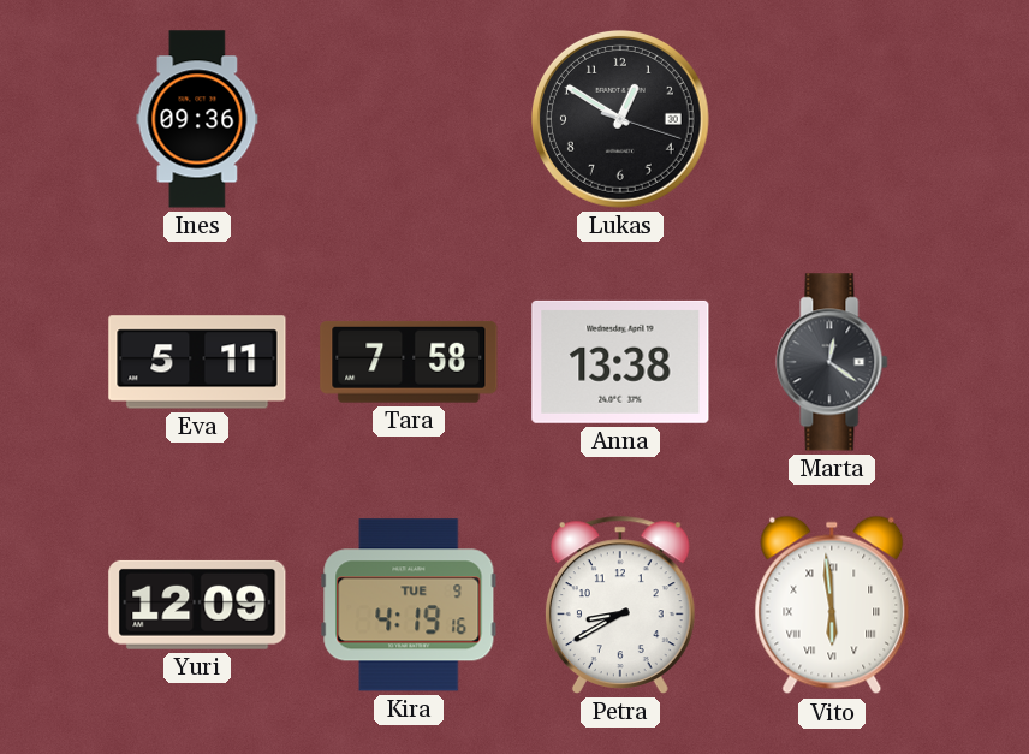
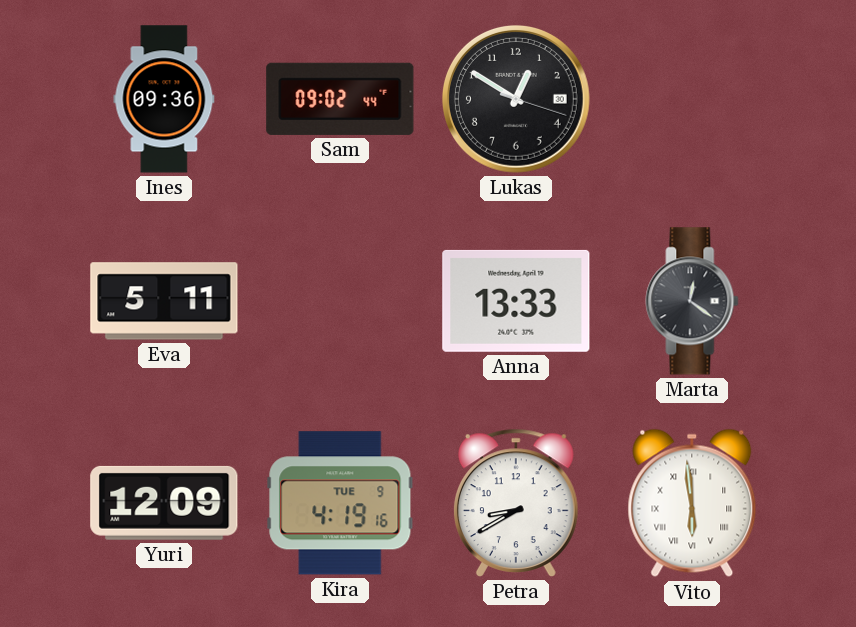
Sam: none -> 09:02
Tara: 7:58 -> none
Anna: 13:38 -> 13:33
